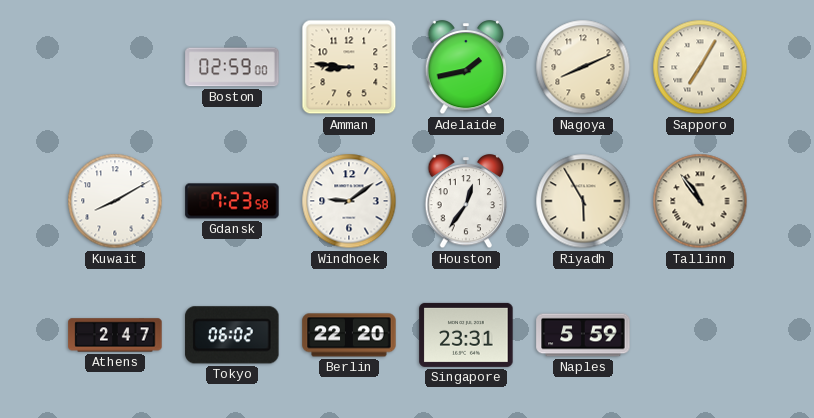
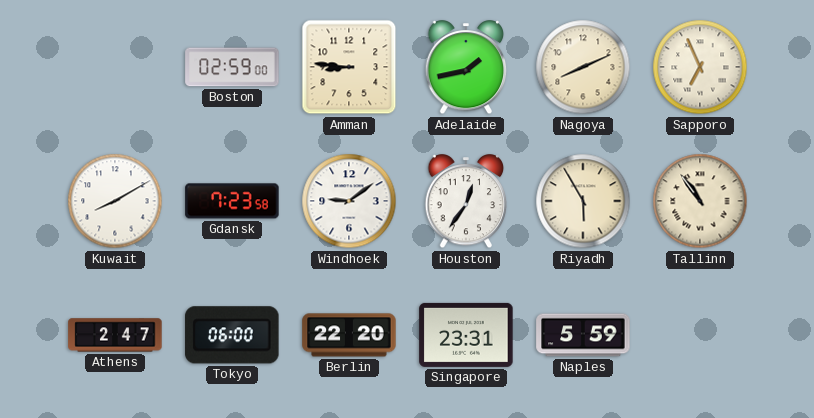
Sapporo: 7:05 -> 6:56
Tokyo: 06:02 -> 06:00
